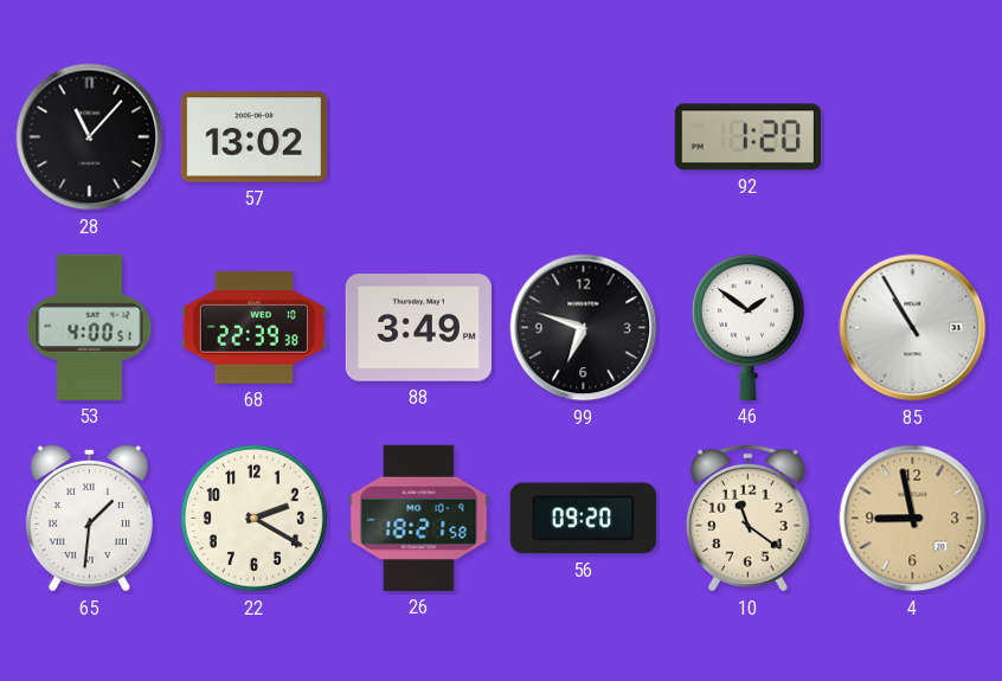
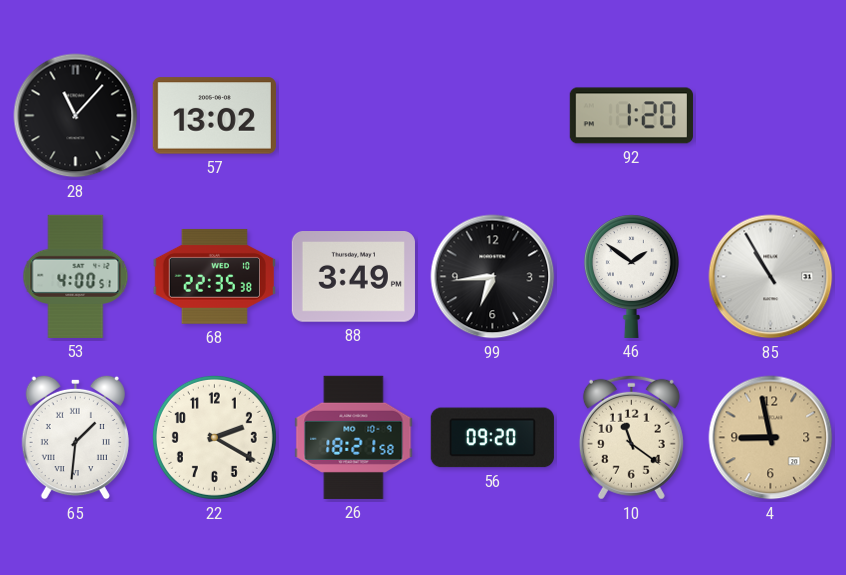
68: 22:39 -> 22:35
99: 6:48 -> 6:44
